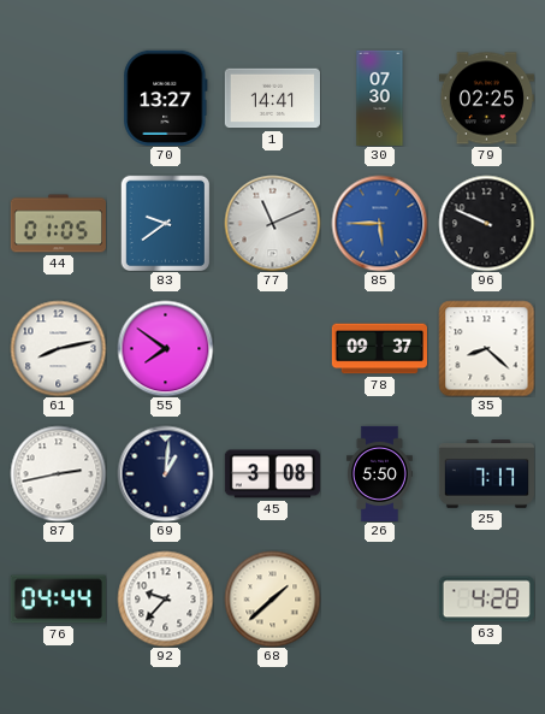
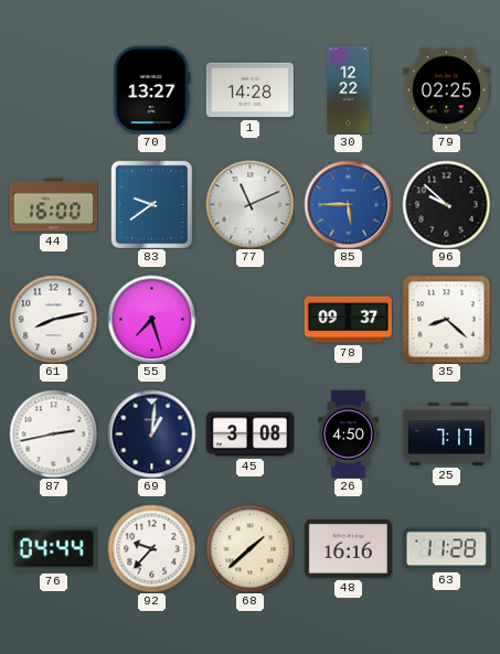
1: 14:41 -> 14:28
30: 07:30 -> 12:22
44: 01:05 -> 16:00
96: 9:49 -> 9:52
55: 7:51 -> 7:27
26: 5:50 -> 4:50
48: none -> 16:16
63: 4:28 -> 11:28
